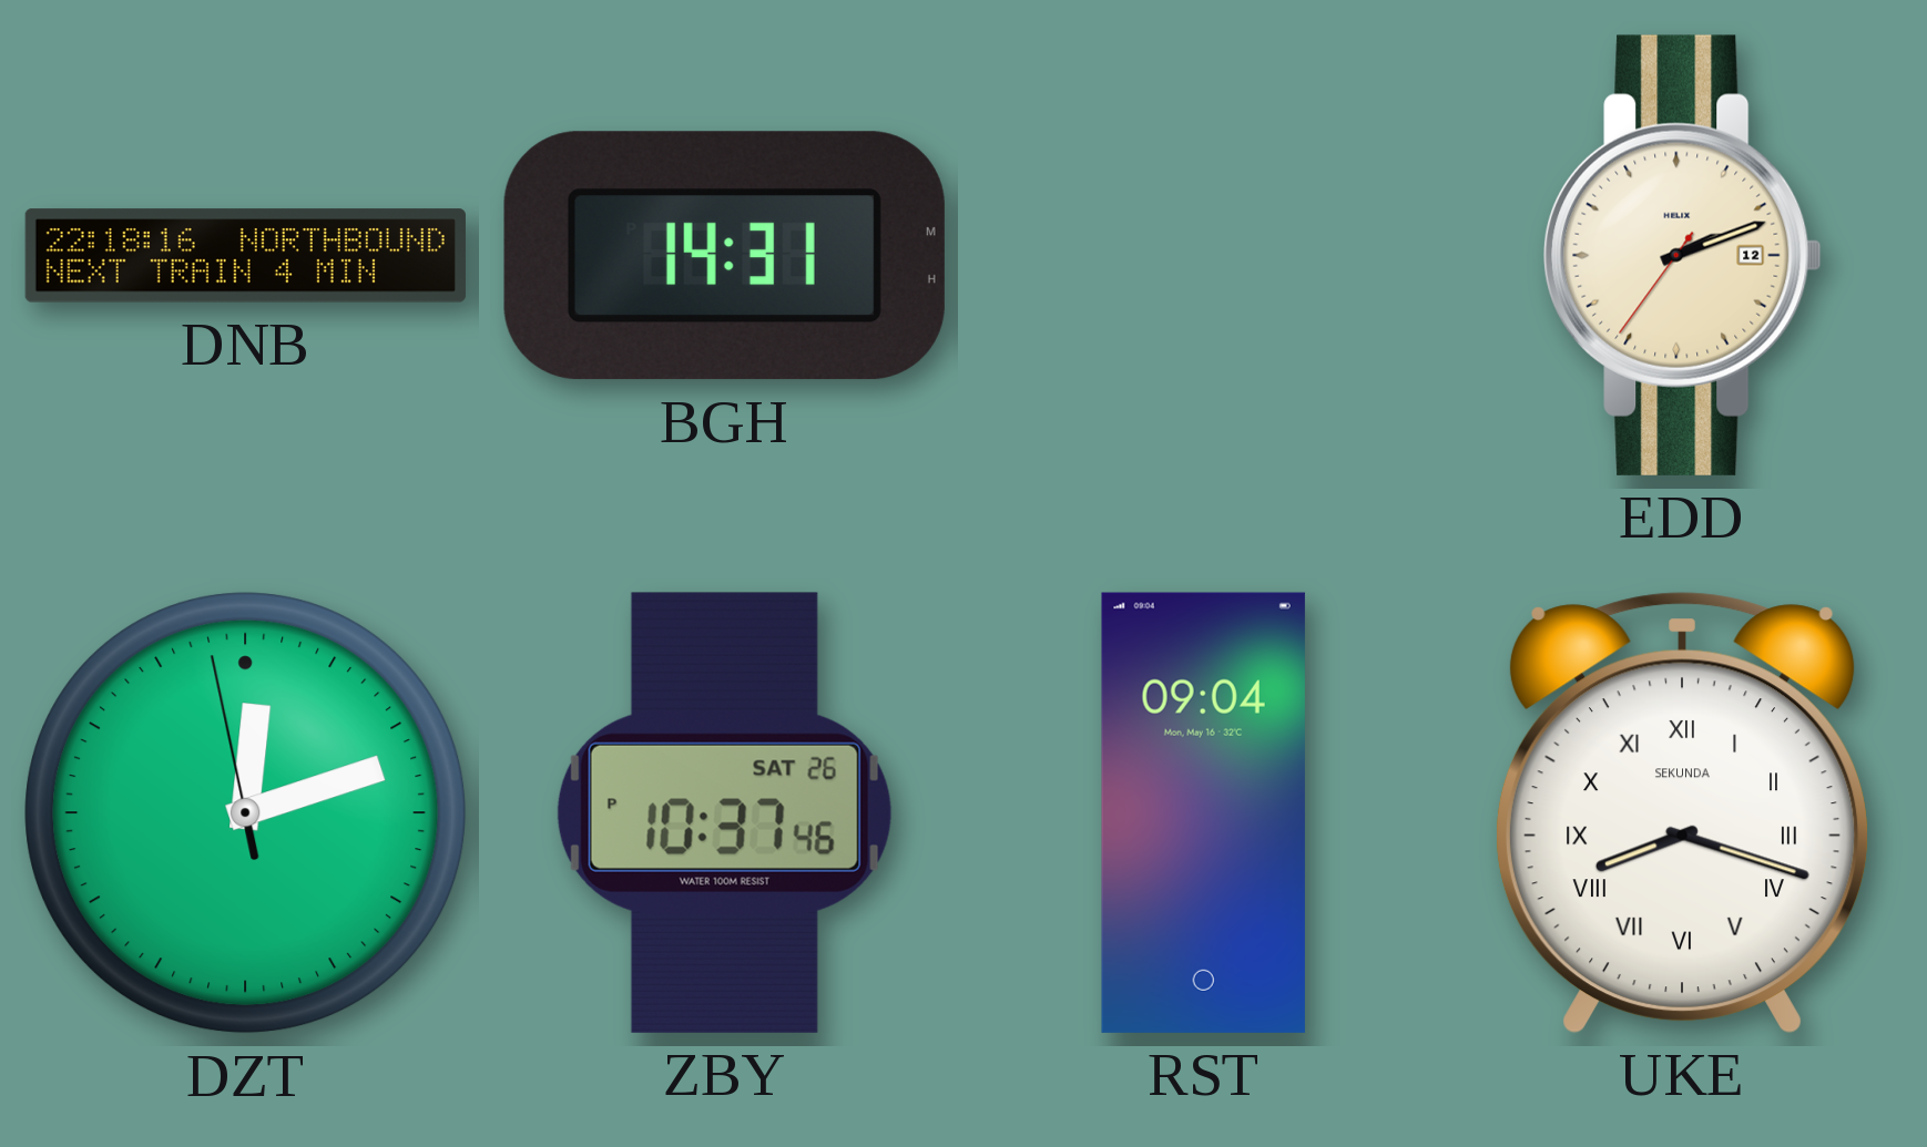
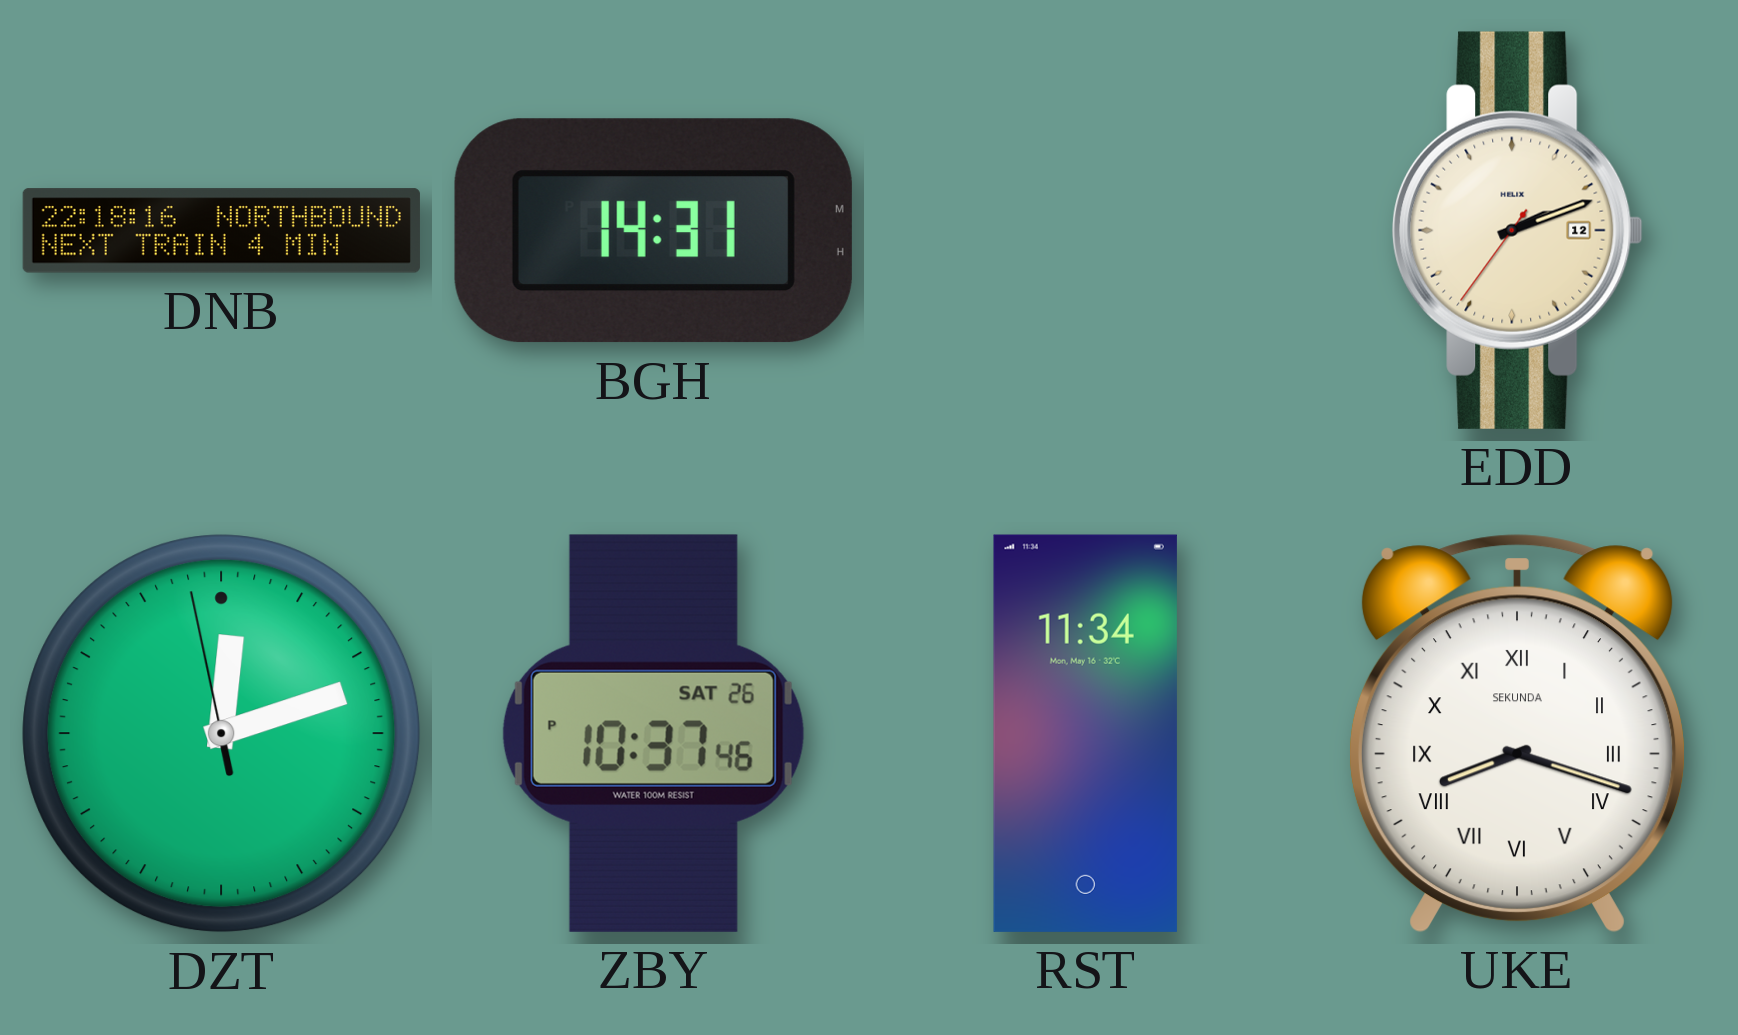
RST: 09:04 -> 11:34
